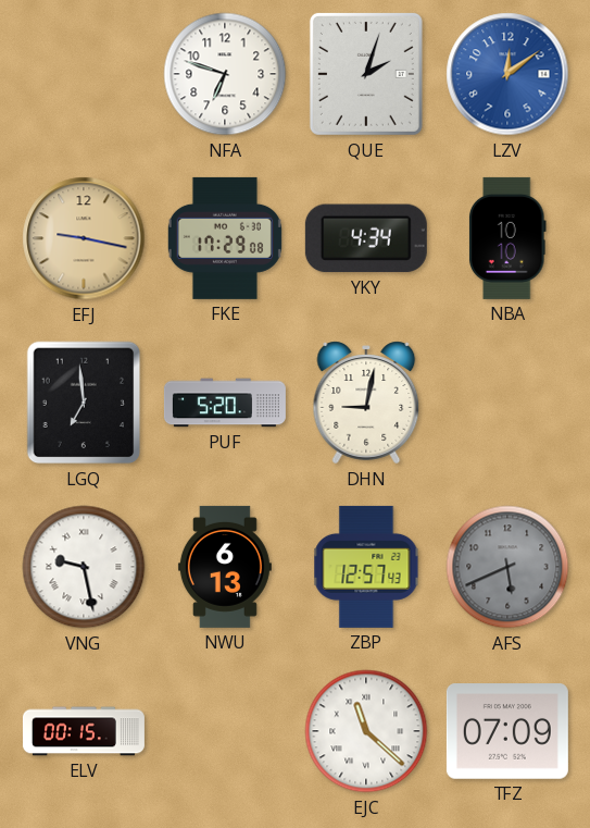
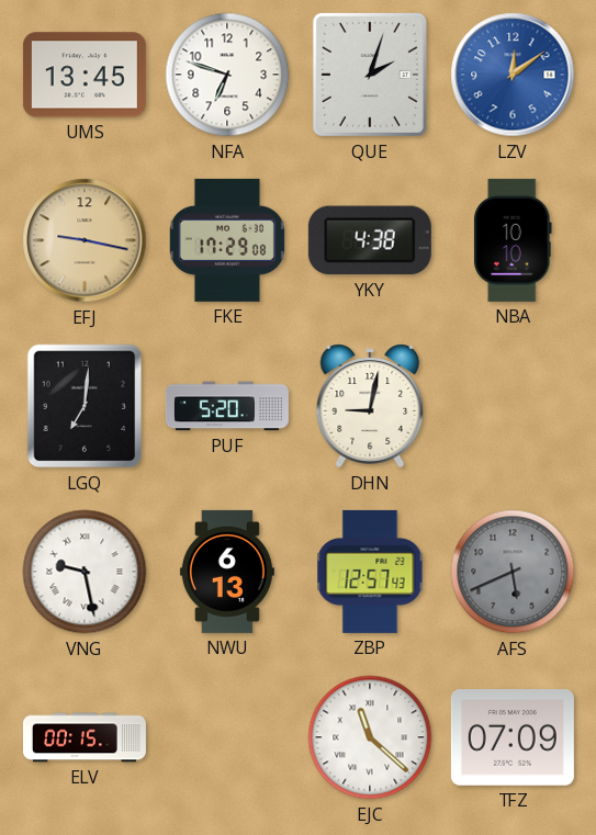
UMS: none -> 13:45
YKY: 4:34 -> 4:38
LGQ: 6:59 -> 7:01
